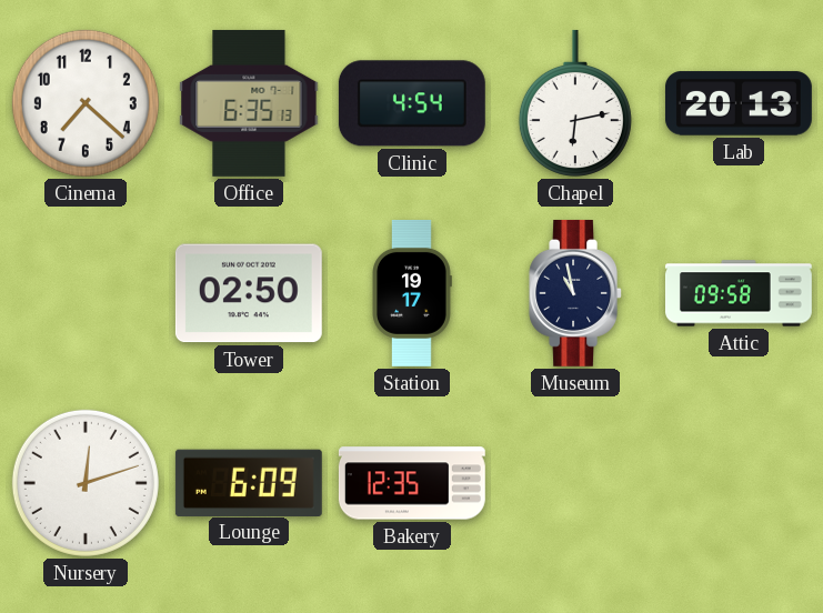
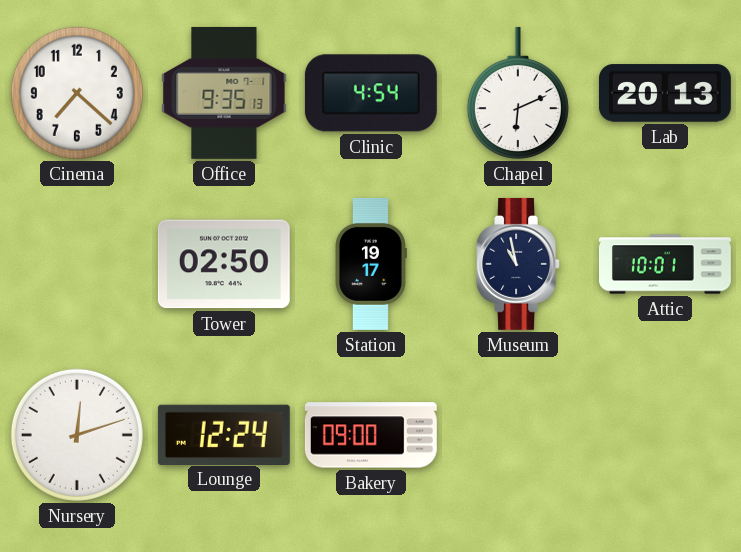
Office: 6:35 -> 9:35
Chapel: 6:13 -> 6:11
Attic: 09:58 -> 10:01
Lounge: 6:09 -> 12:24
Bakery: 12:35 -> 09:00
